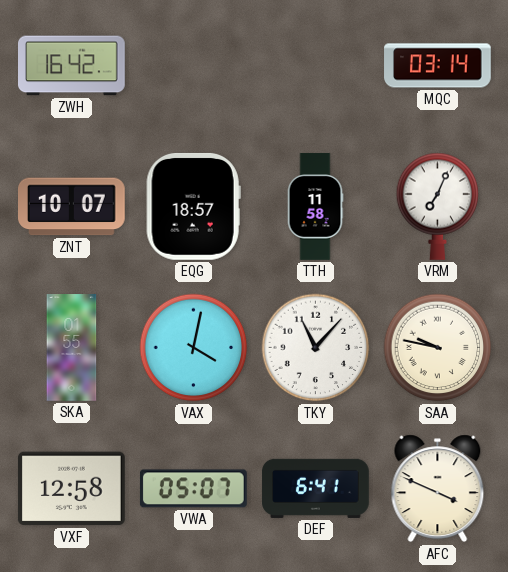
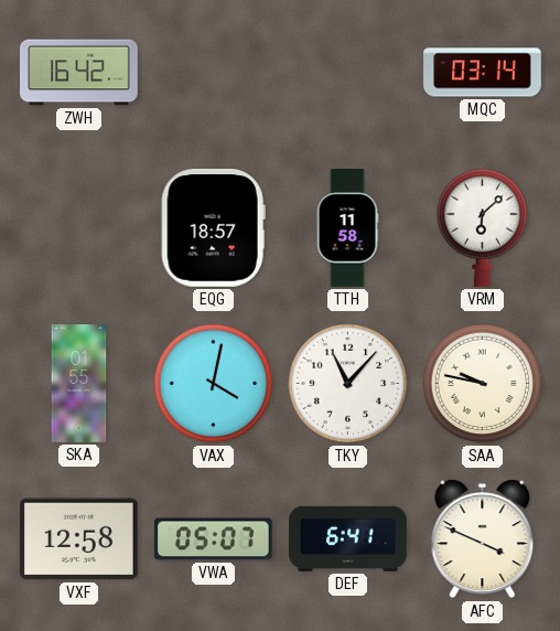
ZNT: 10:07 -> none
VRM: 7:04 -> 6:08
